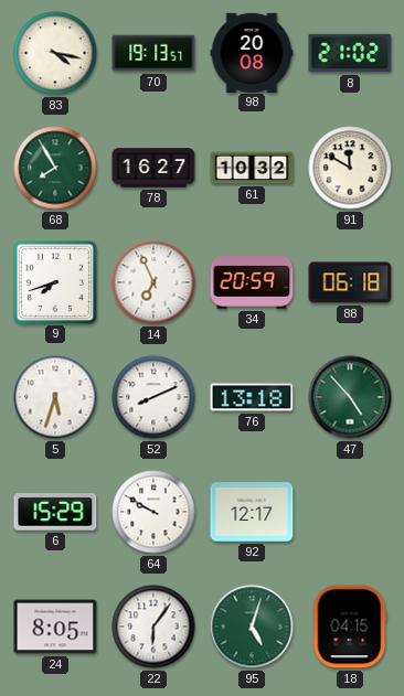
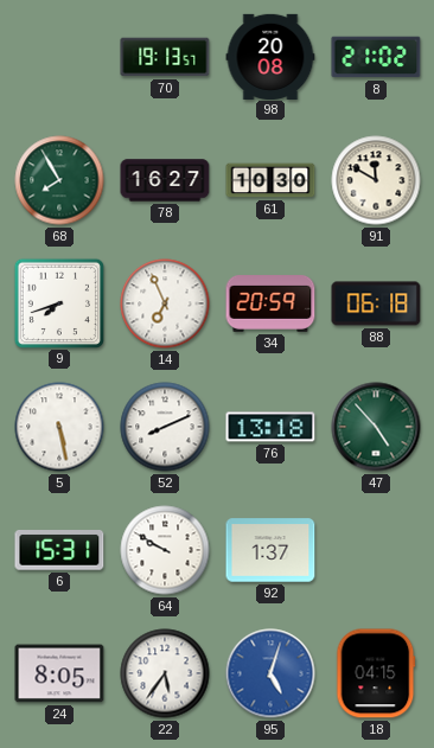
83: 4:17 -> none
61: 10:32 -> 10:30
5: 5:33 -> 5:28
6: 15:29 -> 15:31
92: 12:17 -> 1:37
22: 6:06 -> 5:36
95 dial: green -> blue
